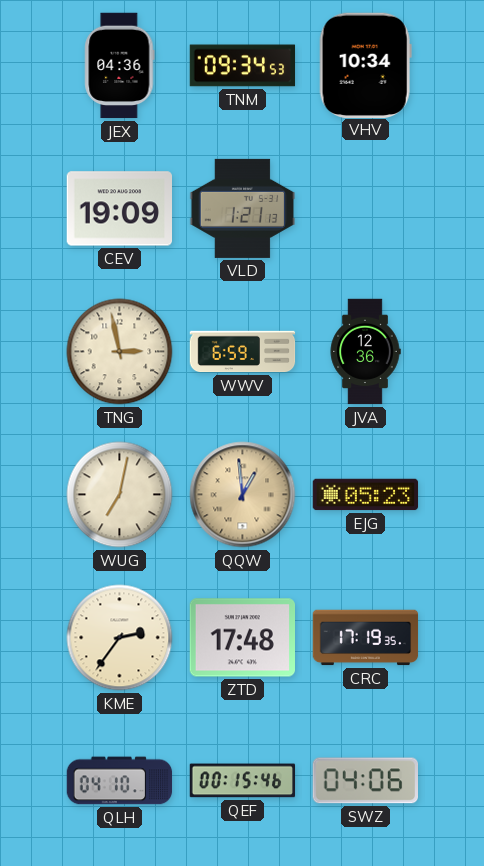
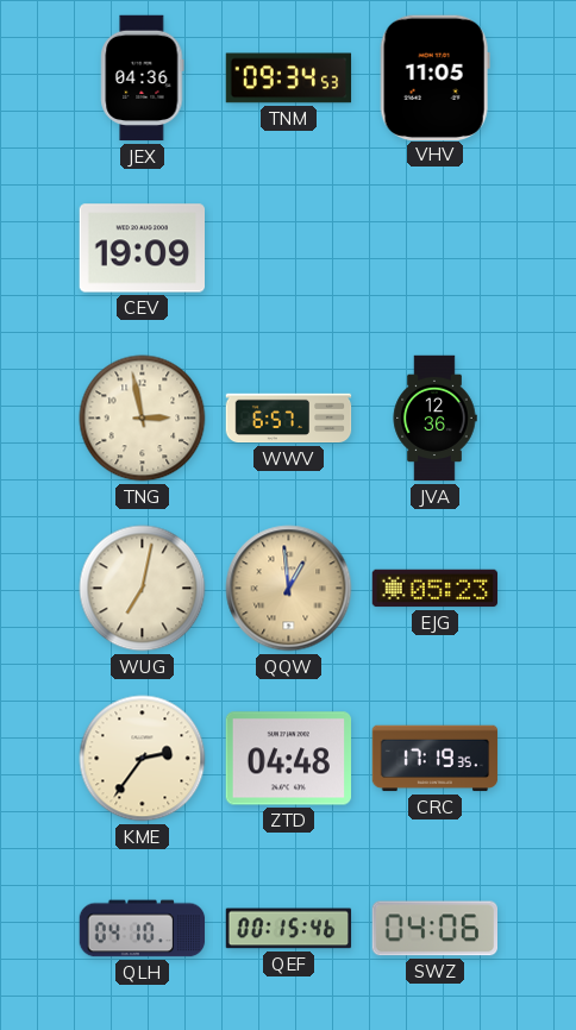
VHV: 10:34 -> 11:05
VLD: 1:21 -> none
WWV: 6:59 -> 6:57
ZTD: 17:48 -> 04:48
